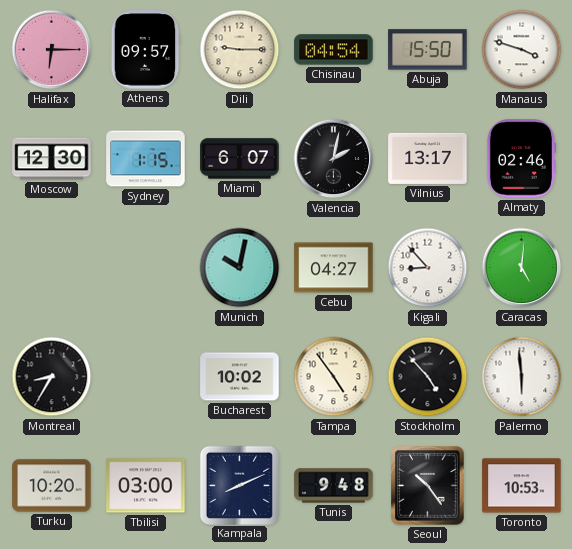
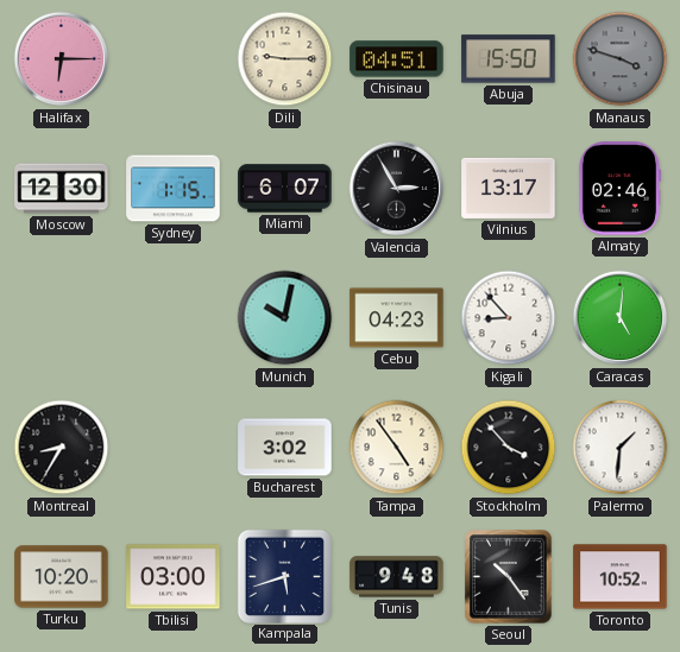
Athens: 09:57 -> none
Chisinau: 04:54 -> 04:51
Manaus dial: white -> grey
Valencia: 2:02 -> 2:55
Cebu: 04:27 -> 04:23
Bucharest: 10:02 -> 3:02
Stockholm: 4:53 -> 3:53
Palermo: 5:59 -> 1:31
Kampala: 8:11 -> 5:42
Toronto: 10:53 -> 10:52
